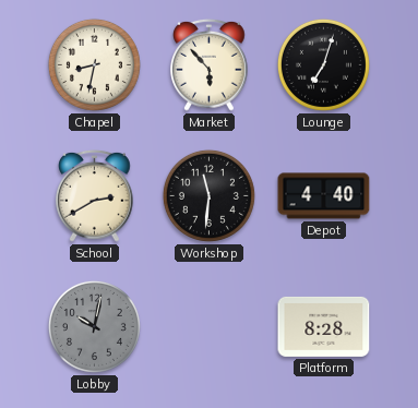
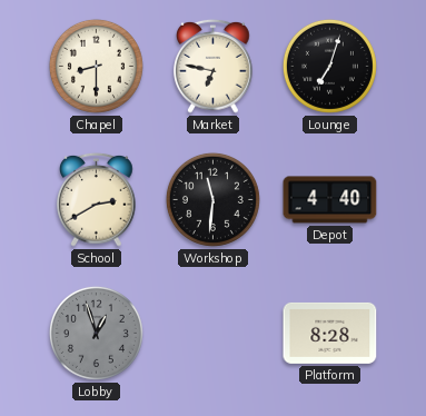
Chapel: 8:32 -> 8:30
Market: 5:53 -> 6:47
Lobby: 10:02 -> 12:57
